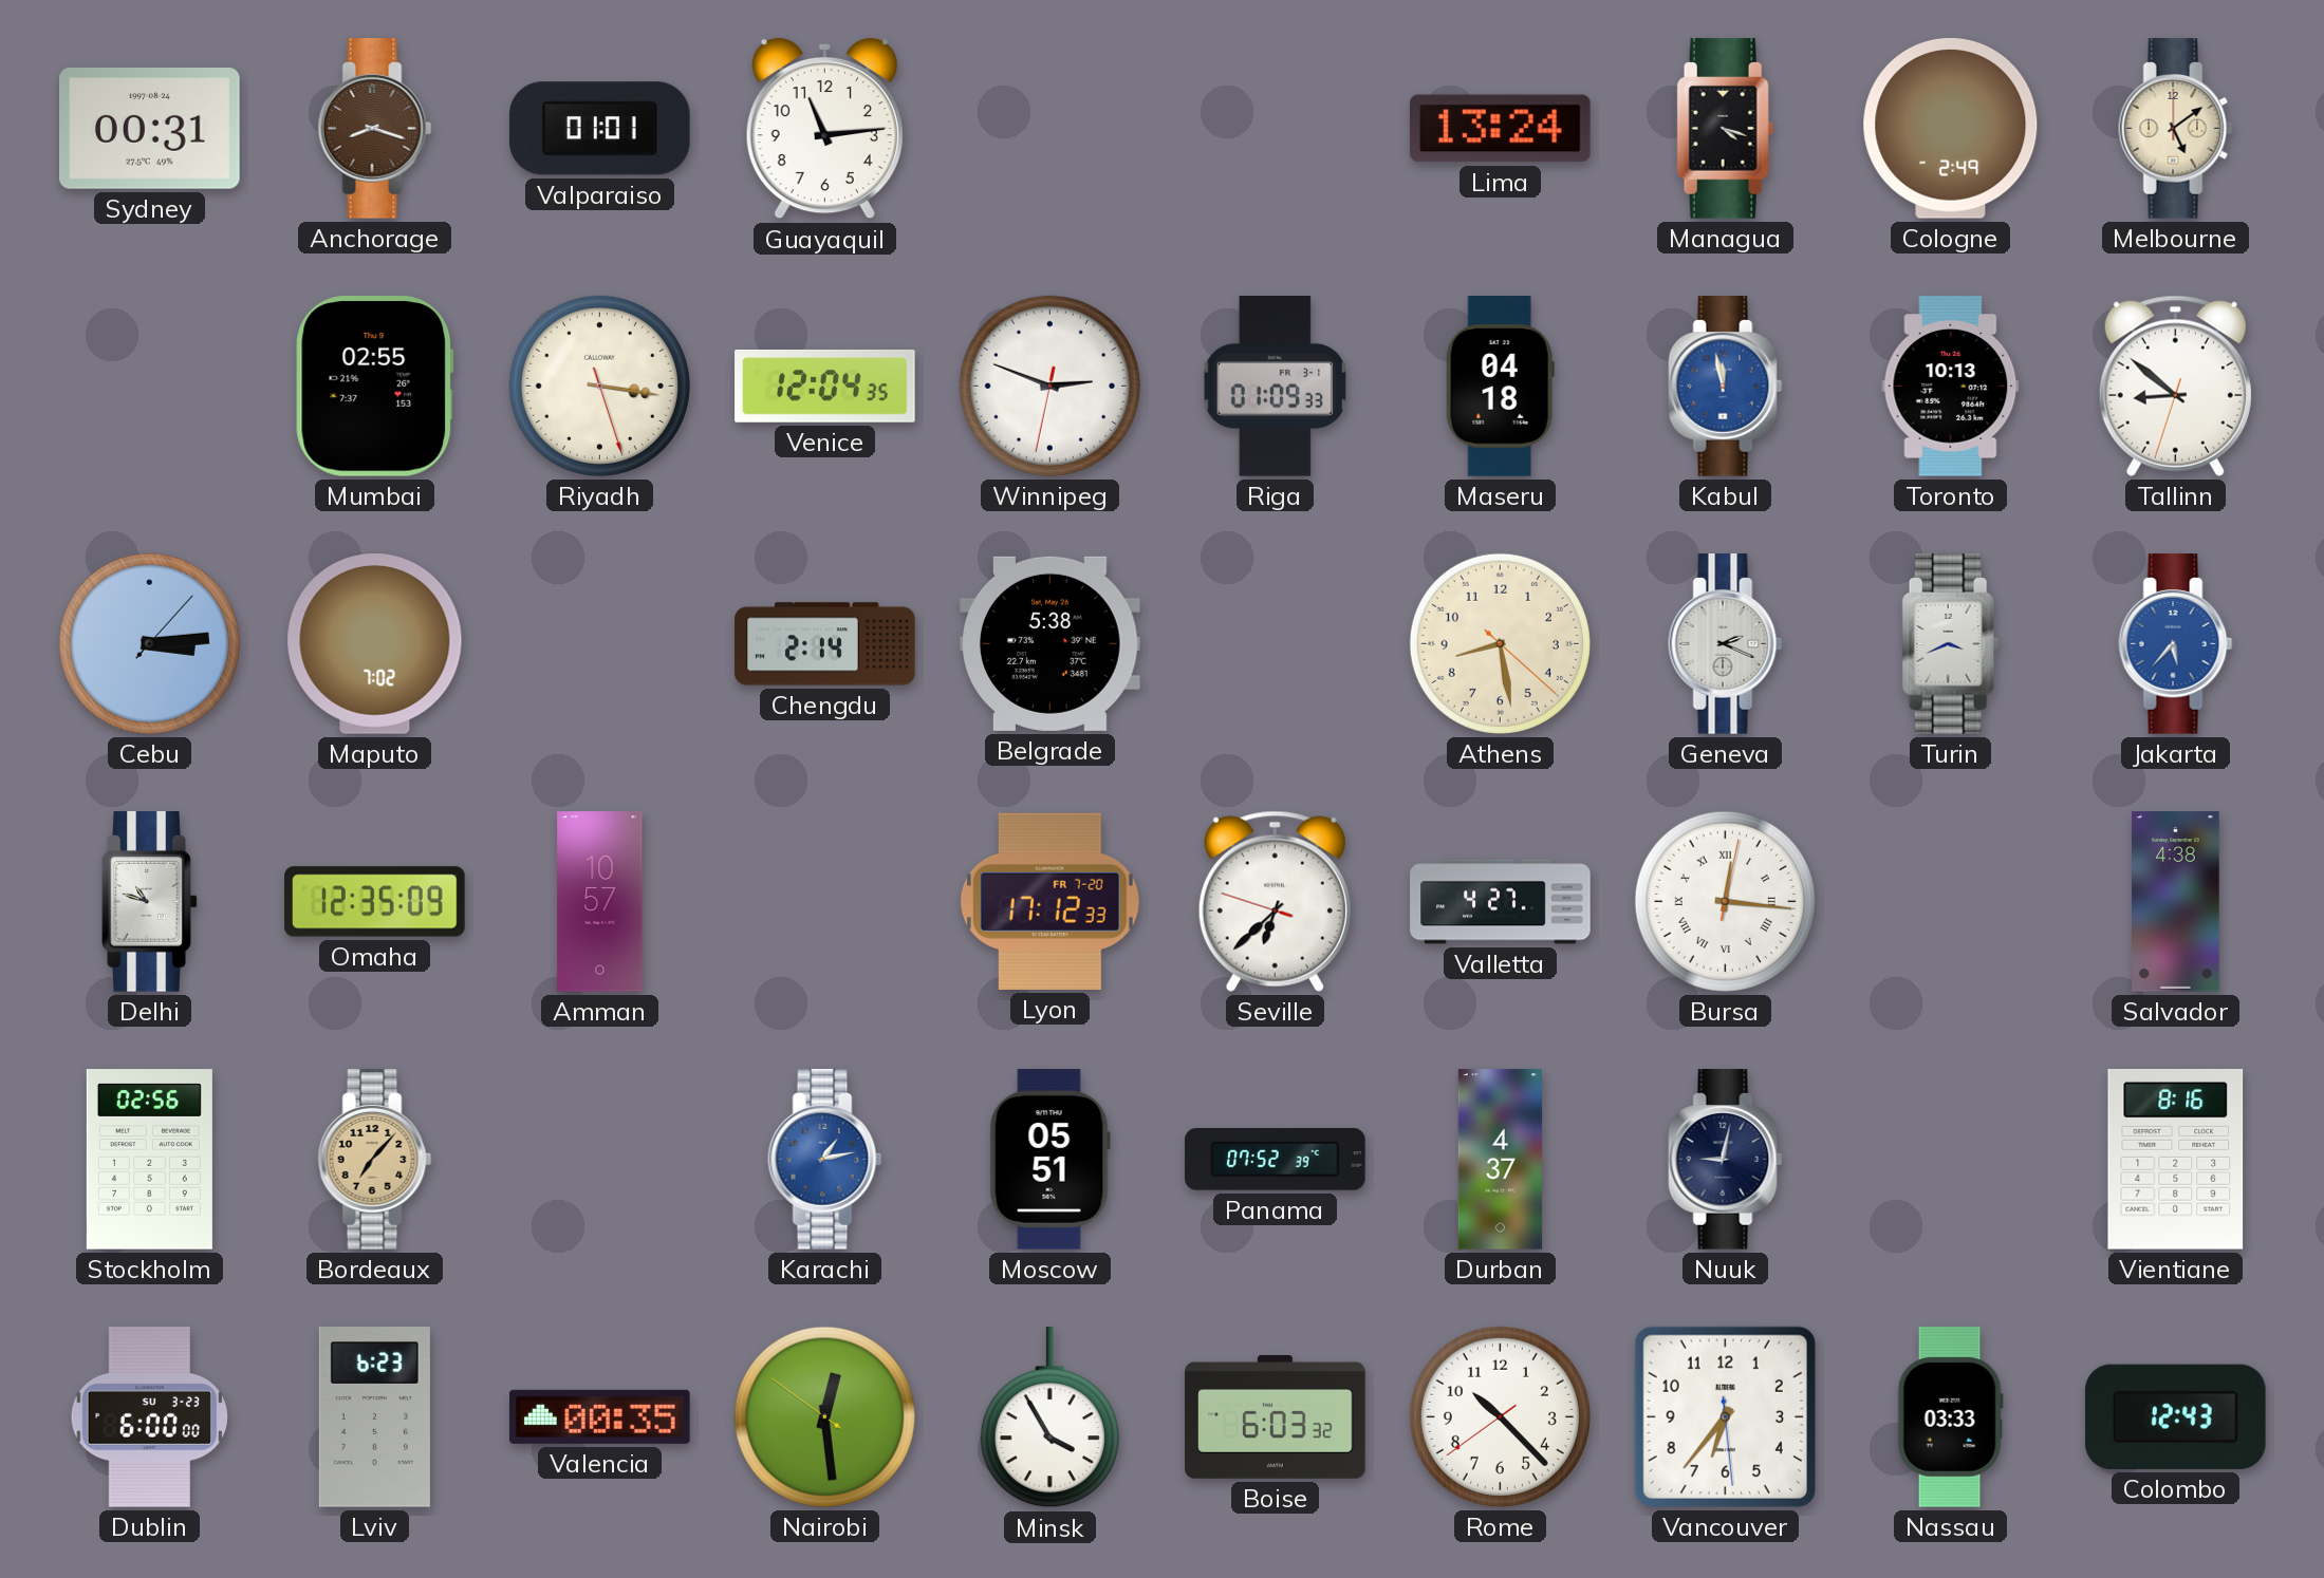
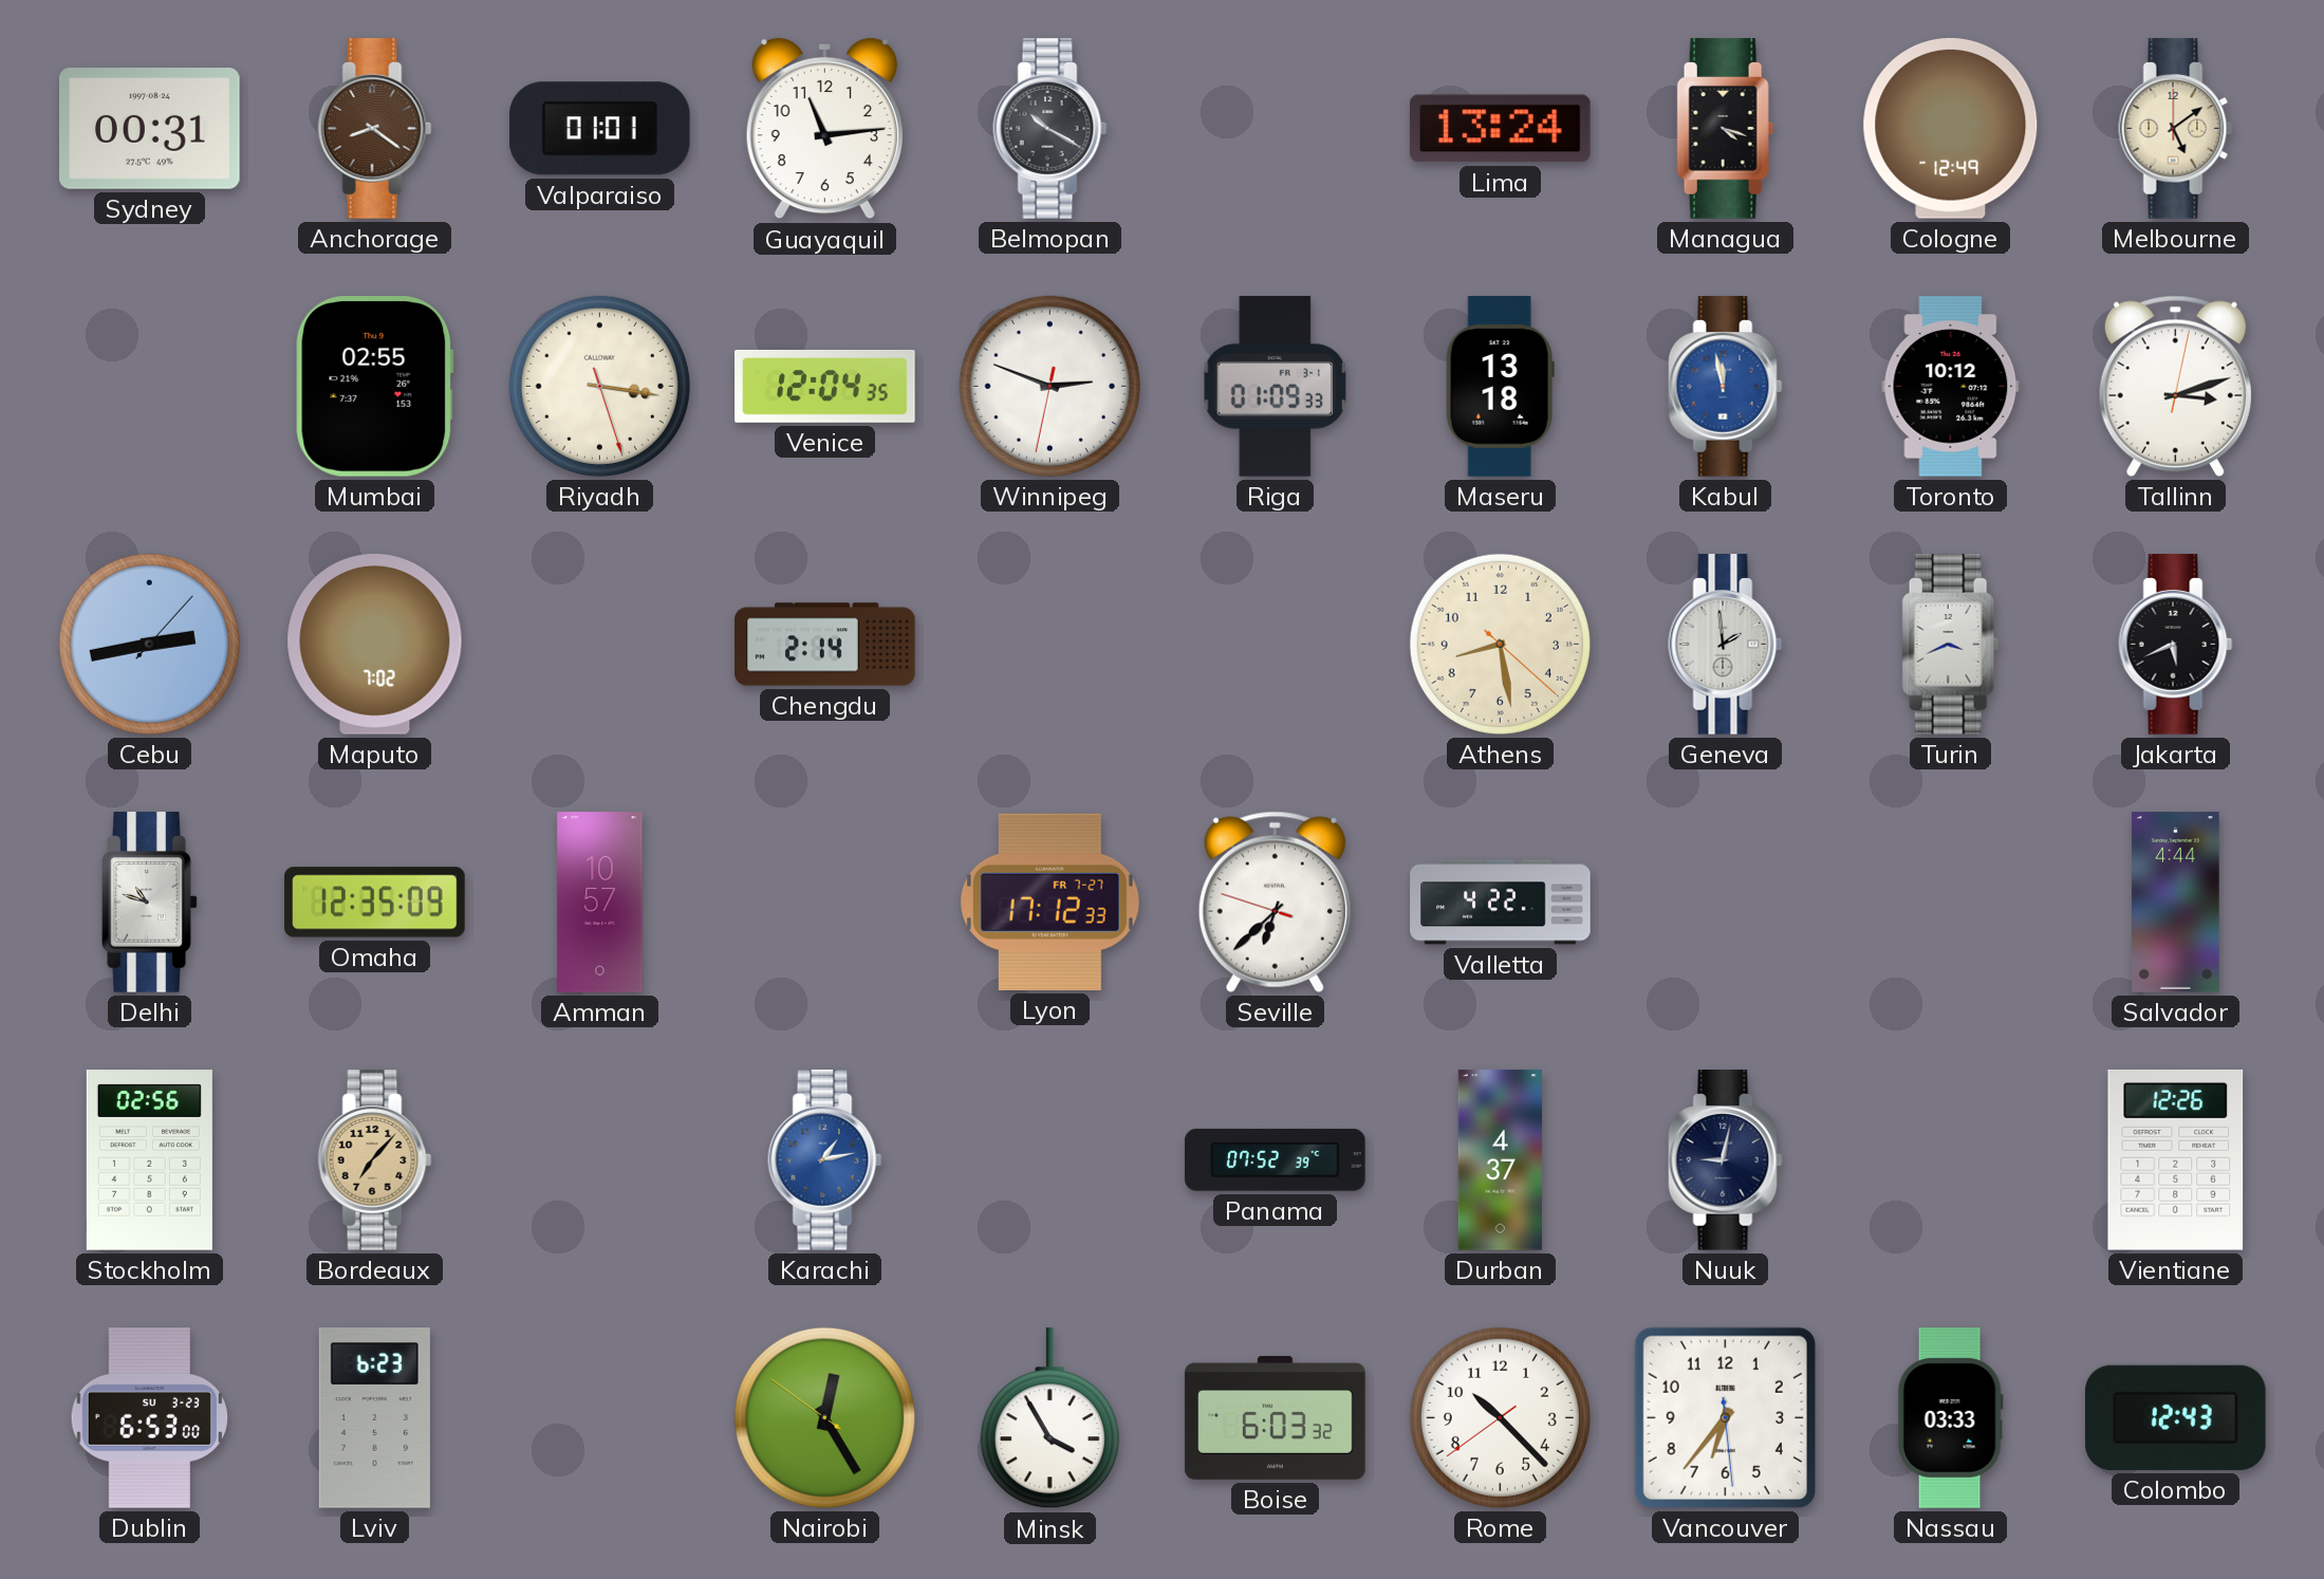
Anchorage: 8:18 -> 8:21
Belmopan: none -> 10:20
Cologne: 2:49 -> 12:49
Maseru: 04:18 -> 13:18
Toronto: 10:13 -> 10:12
Tallinn: 8:51 -> 3:12
Cebu: 3:14 -> 2:43
Belgrade: 5:38 -> none
Geneva: 2:19 -> 1:59
Jakarta: 5:37 -> 5:41
Jakarta dial: blue -> black
Lyon date: FR 7-20 -> FR 7-27
Valletta: 4:27 -> 4:22
Bursa: 12:16 -> none
Salvador: 4:38 -> 4:44
Moscow: 05:51 -> none
Vientiane: 8:16 -> 12:26
Dublin: 6:00 -> 6:53
Valencia: 00:35 -> none
Nairobi: 12:28 -> 12:24
